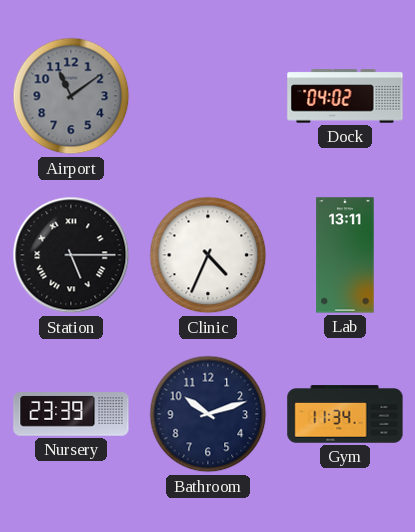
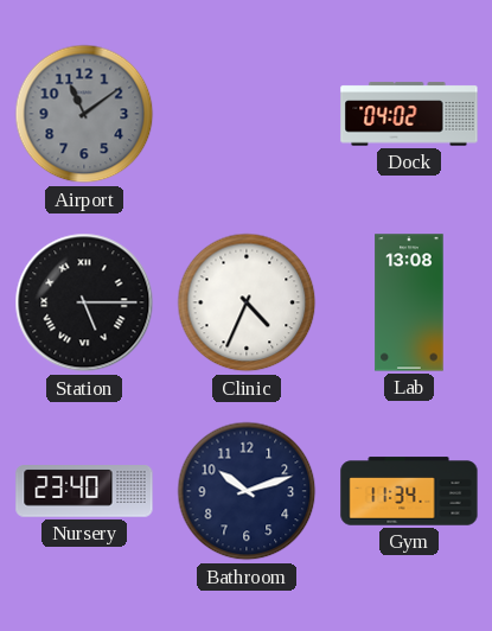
Lab: 13:11 -> 13:08
Nursery: 23:39 -> 23:40
